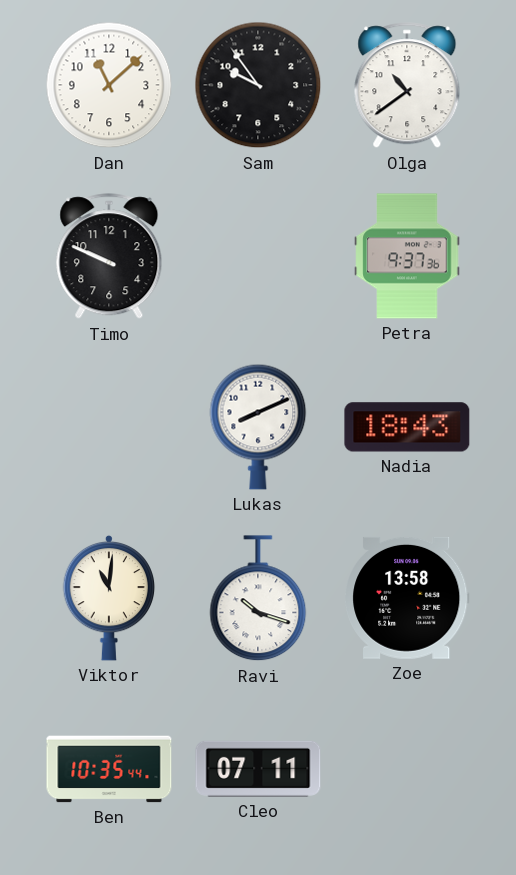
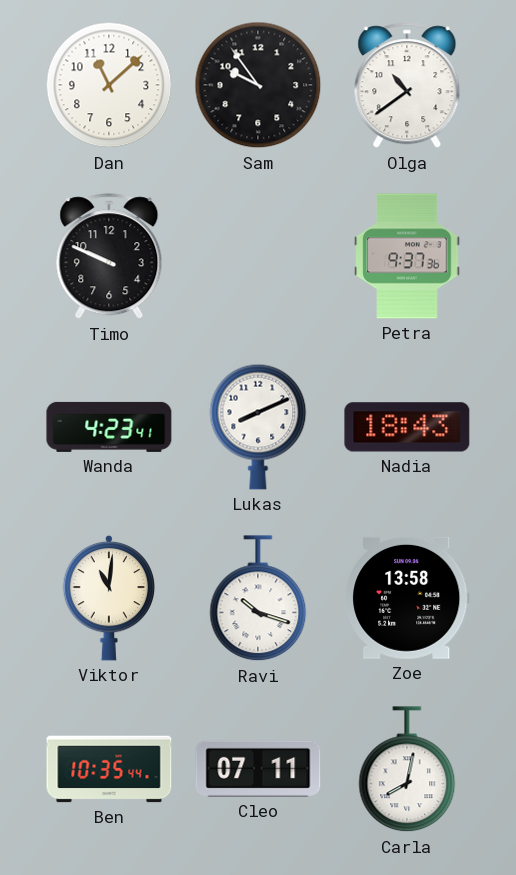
Wanda: none -> 4:23
Carla: none -> 8:02
